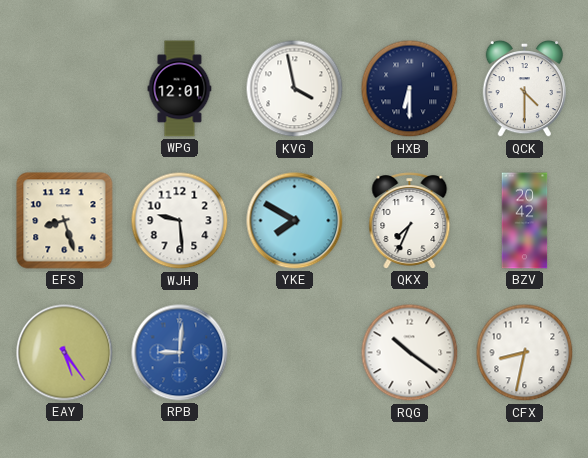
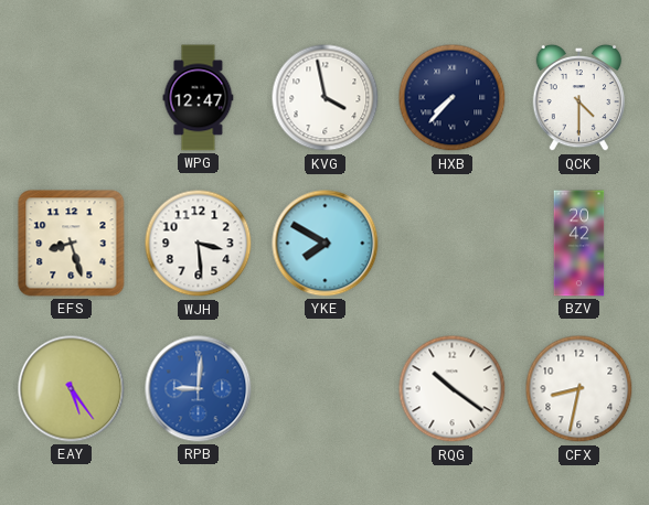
WPG: 12:01 -> 12:47
HXB: 6:30 -> 7:37
WJH: 9:29 -> 3:29
QKX: 7:34 -> none
